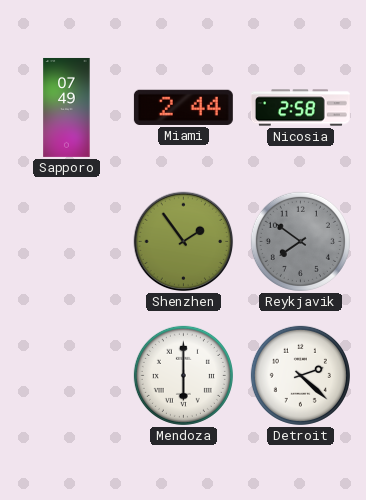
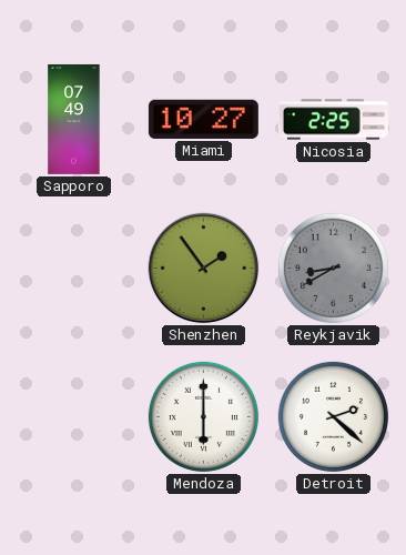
Miami: 2:44 -> 10:27
Nicosia: 2:58 -> 2:25
Reykjavik: 7:51 -> 8:40
